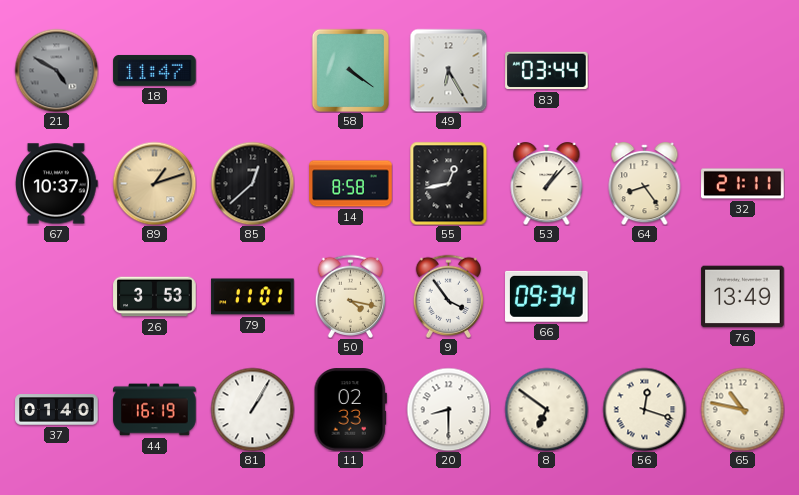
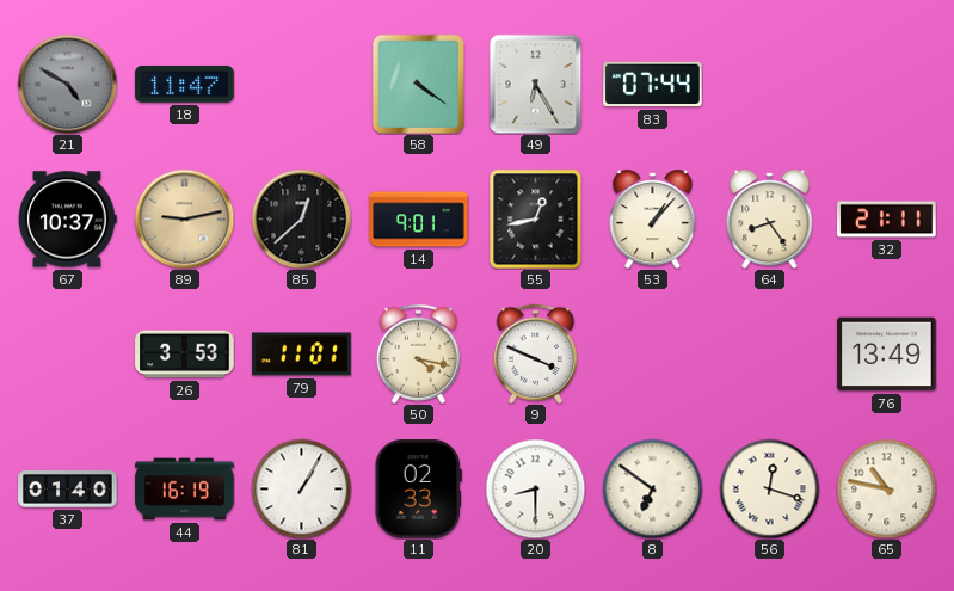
83: 03:44 -> 07:44
89: 1:12 -> 9:13
14: 8:58 -> 9:01
9: 3:54 -> 3:49
66: 09:34 -> none
